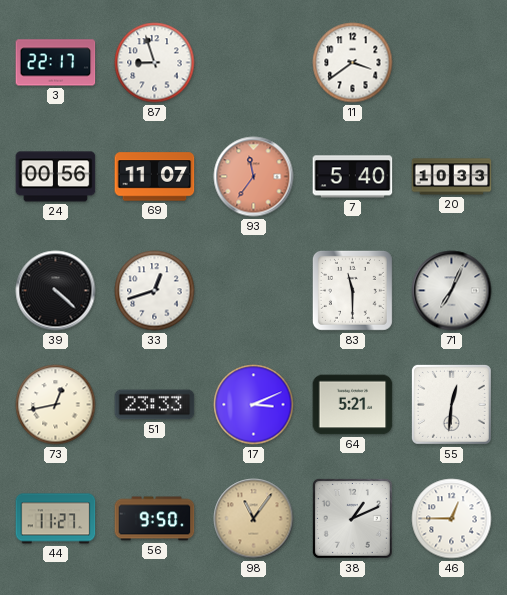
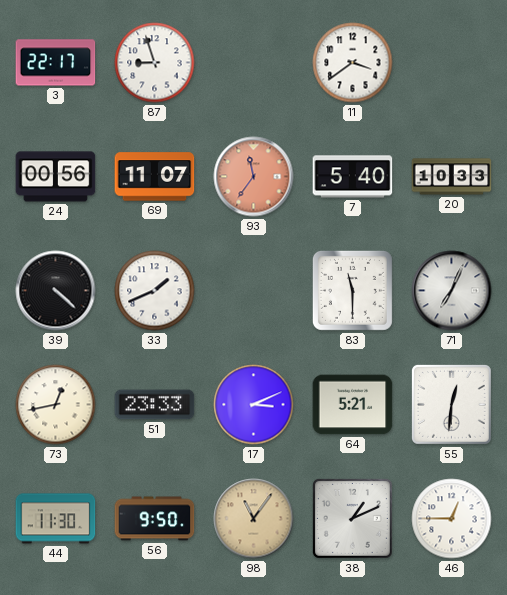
33: 12:42 -> 1:41
44: 11:27 -> 11:30
